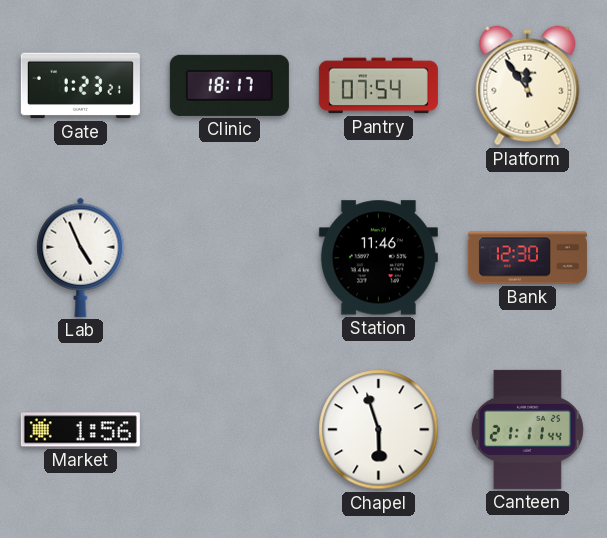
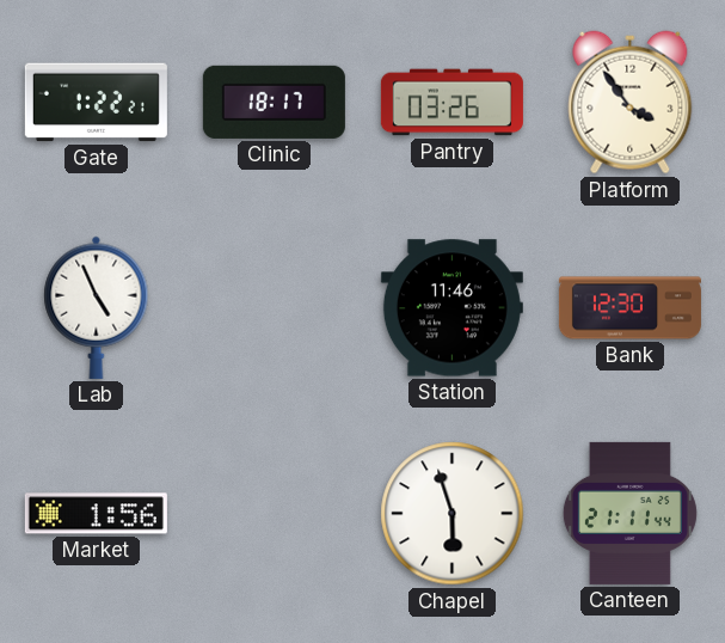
Gate: 1:23 -> 1:22
Pantry: 07:54 -> 03:26
Platform: 11:54 -> 3:54
